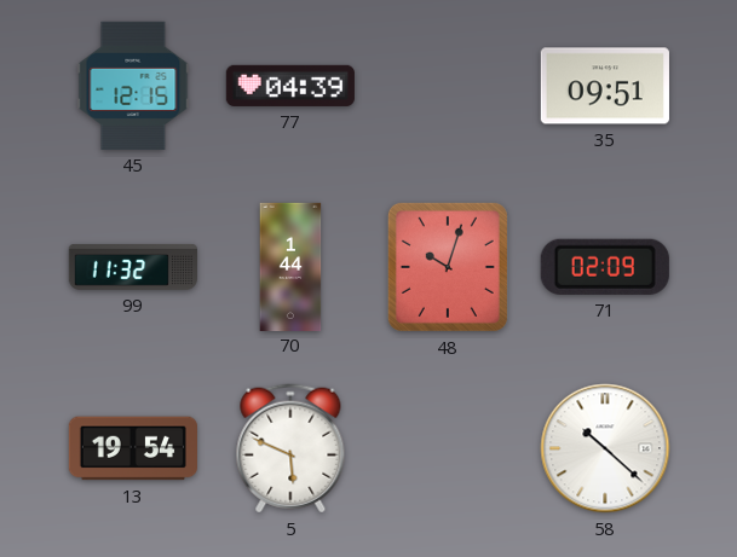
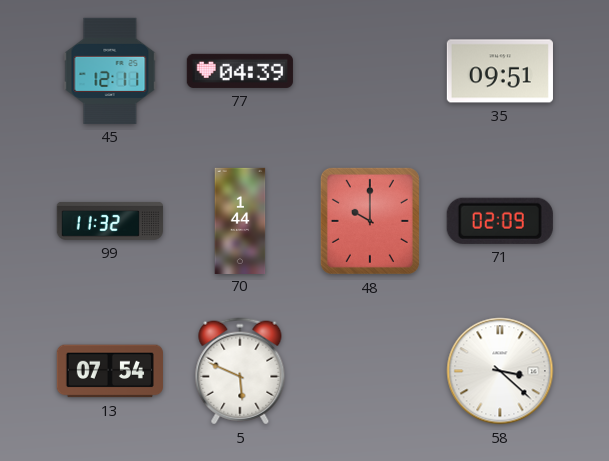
45: 12:15 -> 12:11
48: 10:03 -> 10:00
13: 19:54 -> 07:54
58: 10:22 -> 3:22
